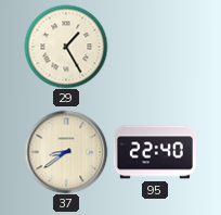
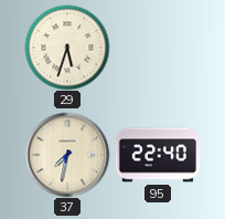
29: 1:25 -> 5:33
37: 8:39 -> 7:32
